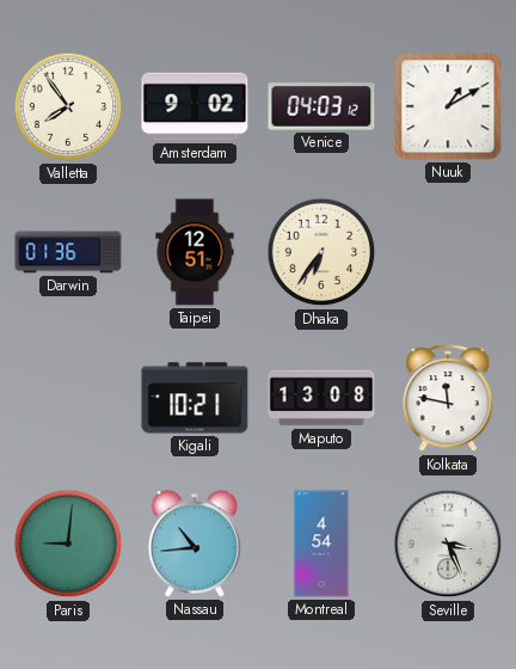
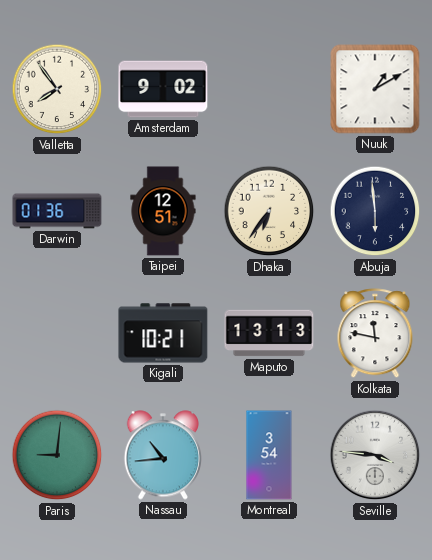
Venice: 04:03 -> none
Abuja: none -> 5:59
Maputo: 13:08 -> 13:13
Montreal: 4:54 -> 3:54
Seville: 3:26 -> 3:46
